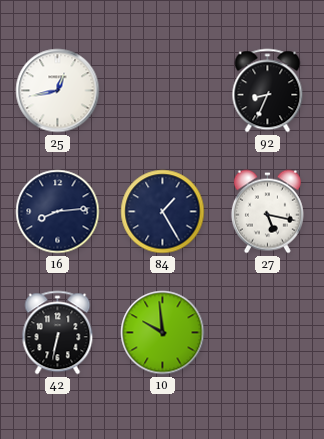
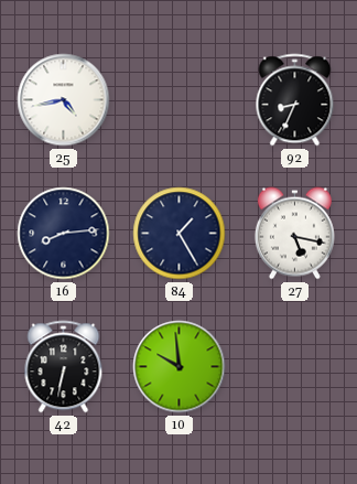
25: 12:43 -> 4:43
